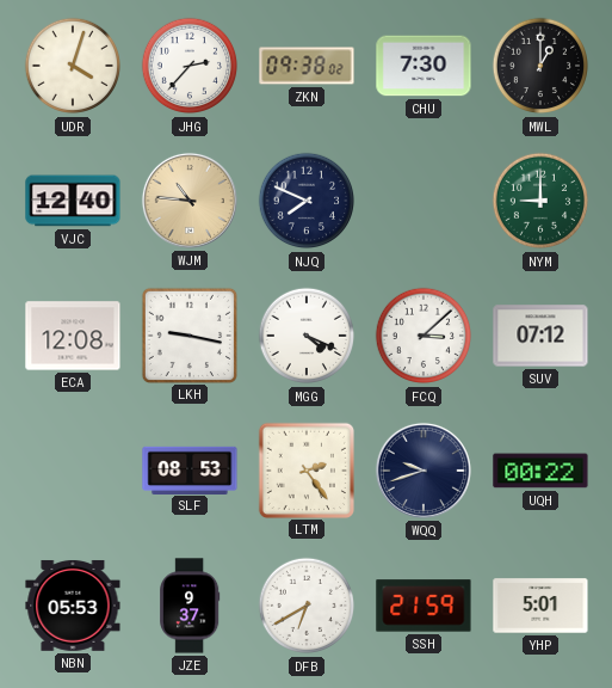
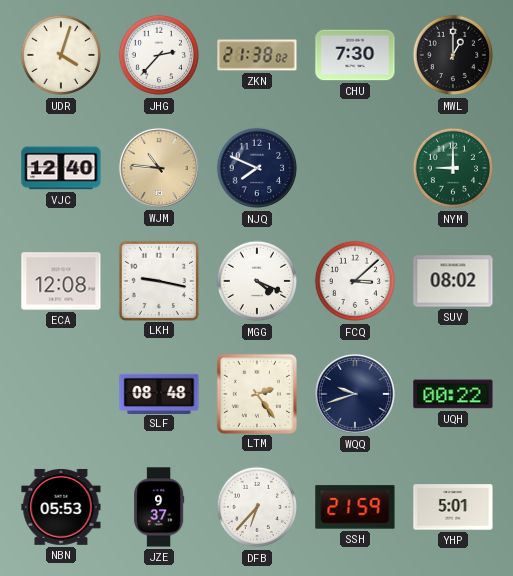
ZKN: 09:38 -> 21:38
SUV: 07:12 -> 08:02
SLF: 08:53 -> 08:48
DFB: 6:40 -> 6:37
